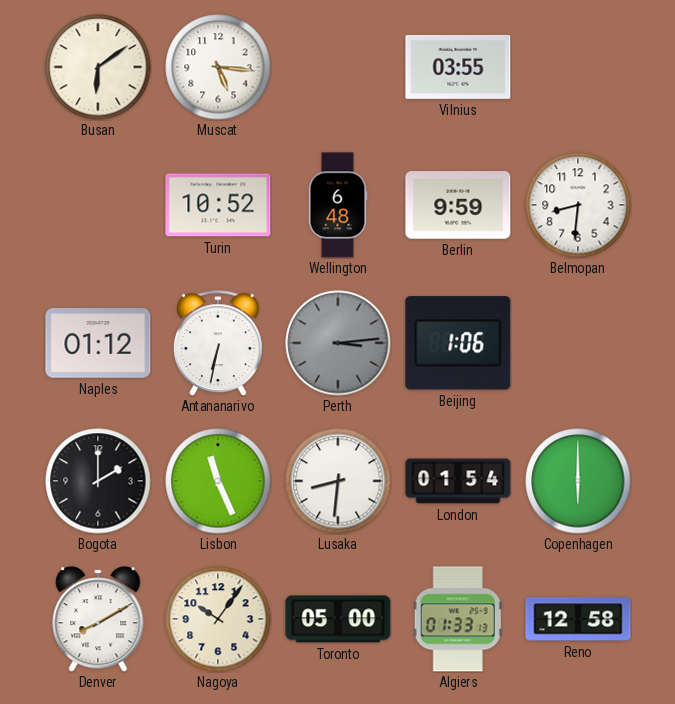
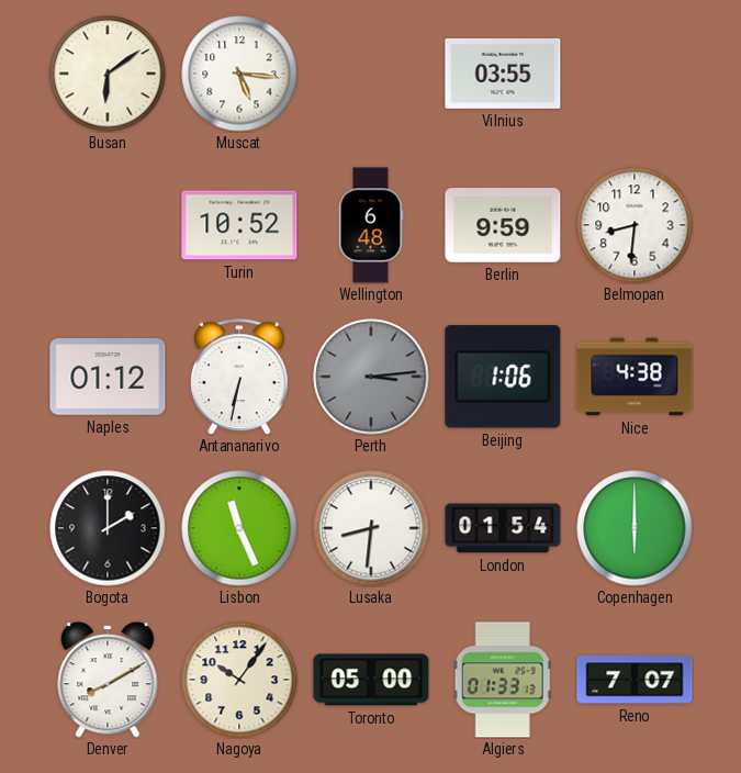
Nice: none -> 4:38
Reno: 12:58 -> 7:07
